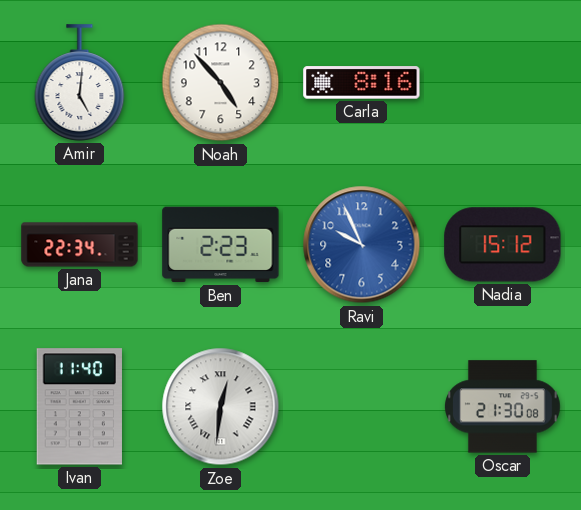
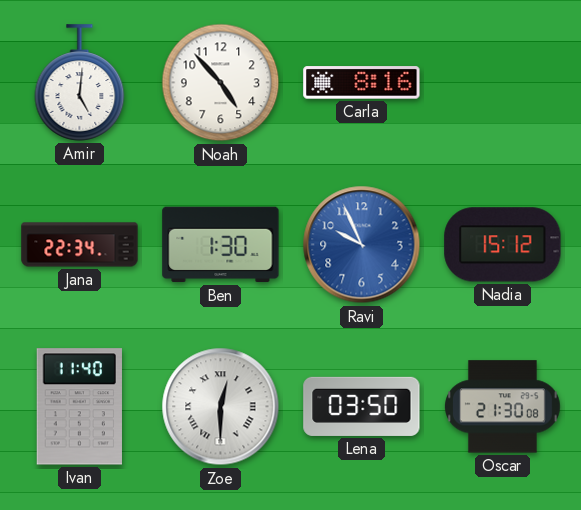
Ben: 2:23 -> 1:30
Zoe: 12:31 -> 12:30
Lena: none -> 03:50
